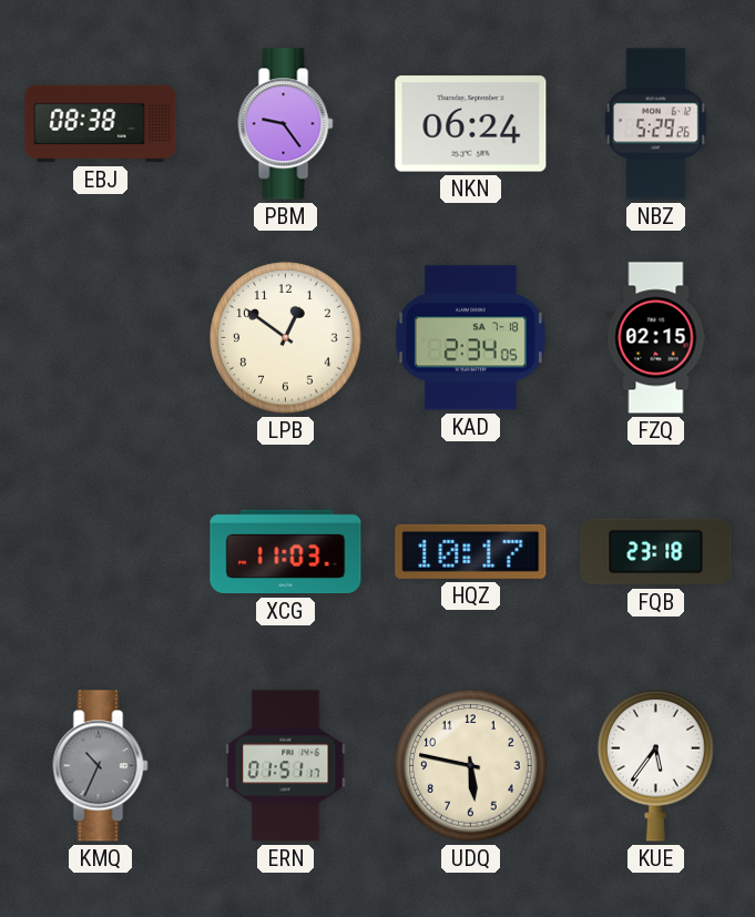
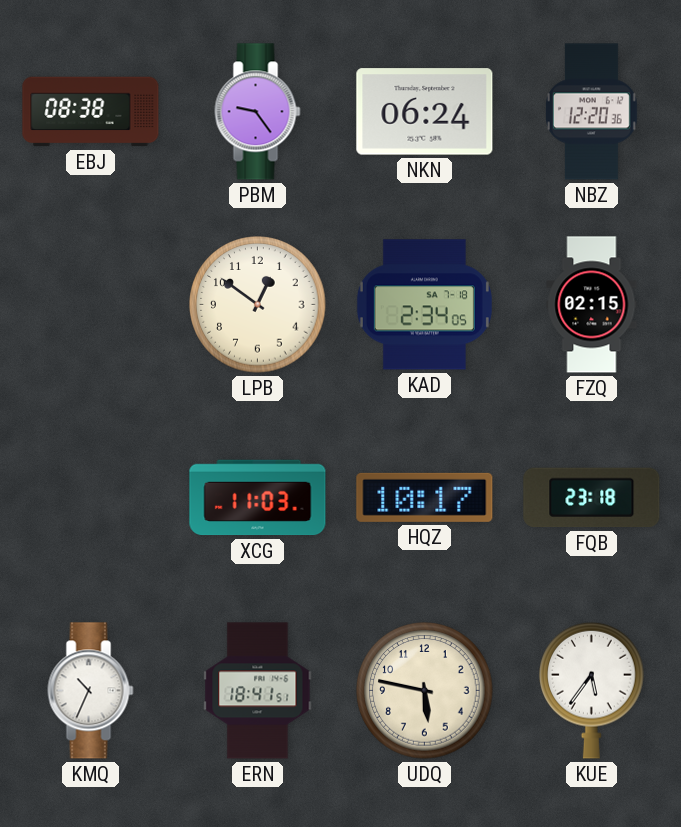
NBZ: 5:29 -> 12:20
KMQ dial: grey -> white
ERN: 01:51 -> 18:41
